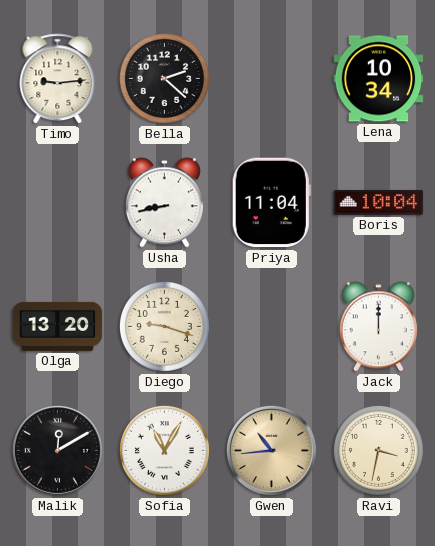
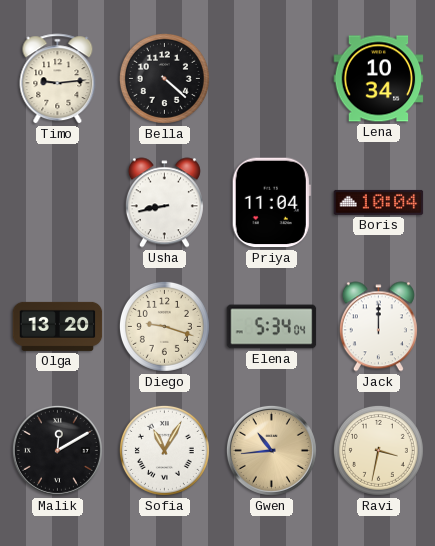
Bella: 2:22 -> 4:22
Elena: none -> 5:34
